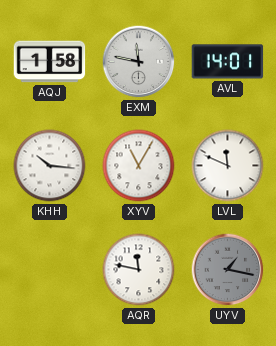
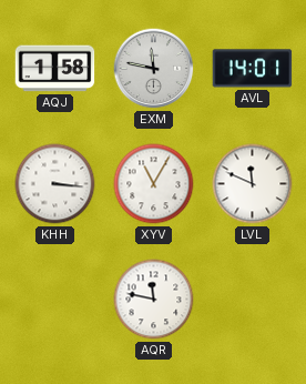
KHH: 10:16 -> 3:16
UYV: 1:17 -> none
